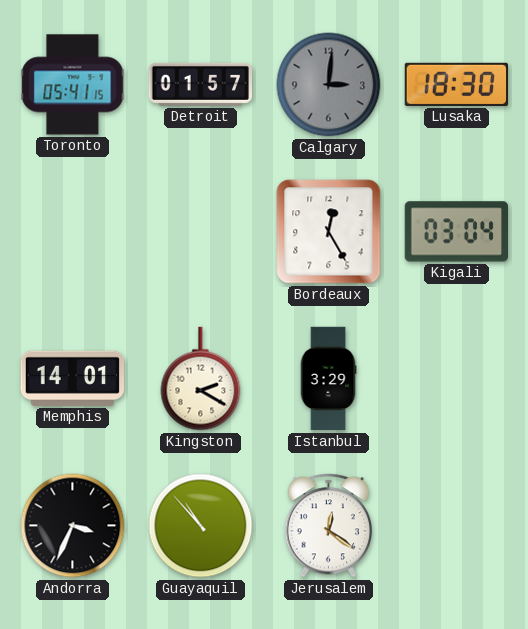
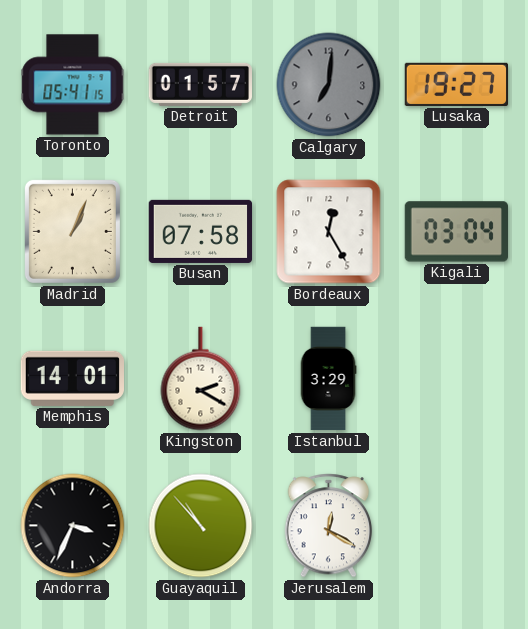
Calgary: 3:01 -> 7:01
Lusaka: 18:30 -> 19:27
Madrid: none -> 1:04
Busan: none -> 07:58
Jerusalem: 12:21 -> 12:20
